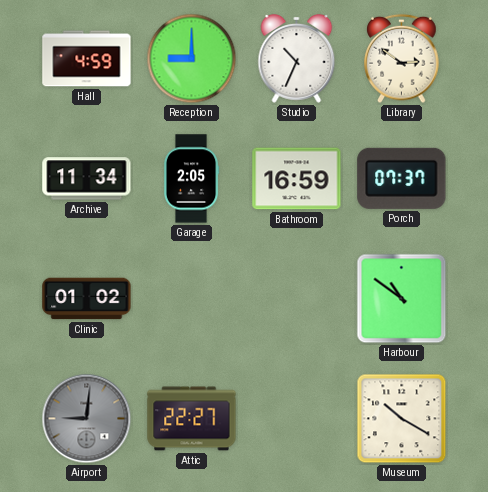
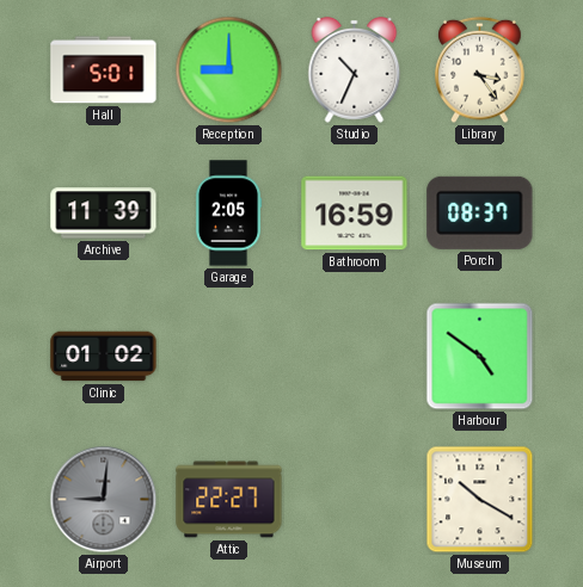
Hall: 4:59 -> 5:01
Library: 2:51 -> 3:24
Archive: 11:34 -> 11:39
Porch: 07:37 -> 08:37
Harbour: 10:51 -> 4:51
